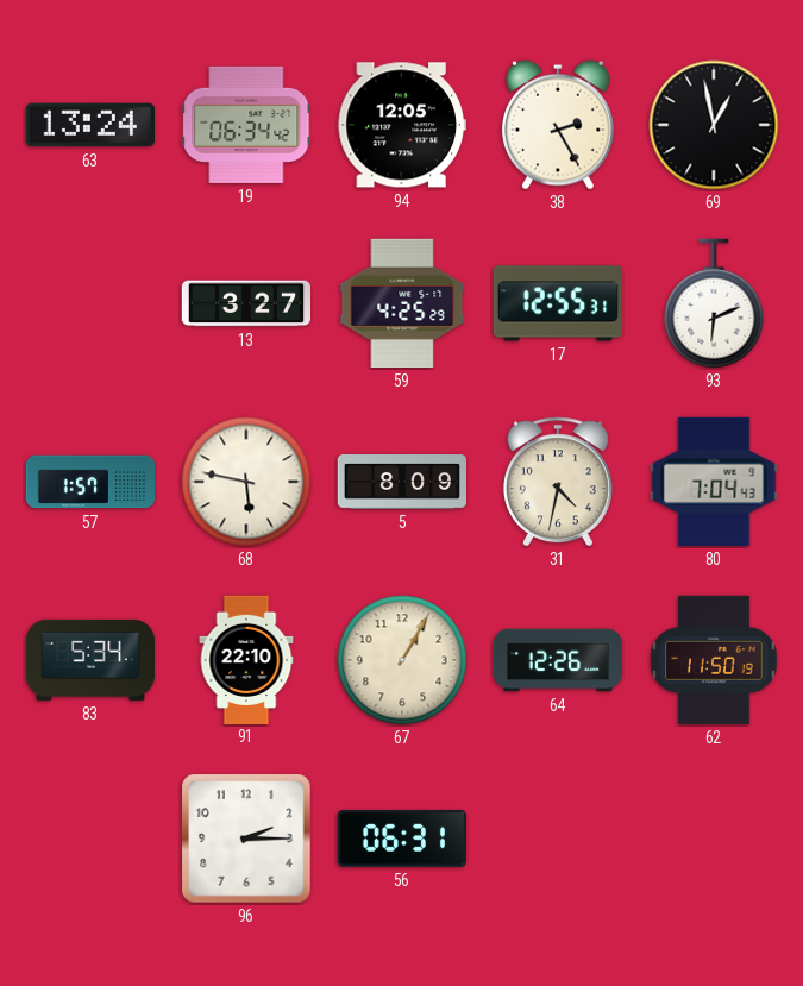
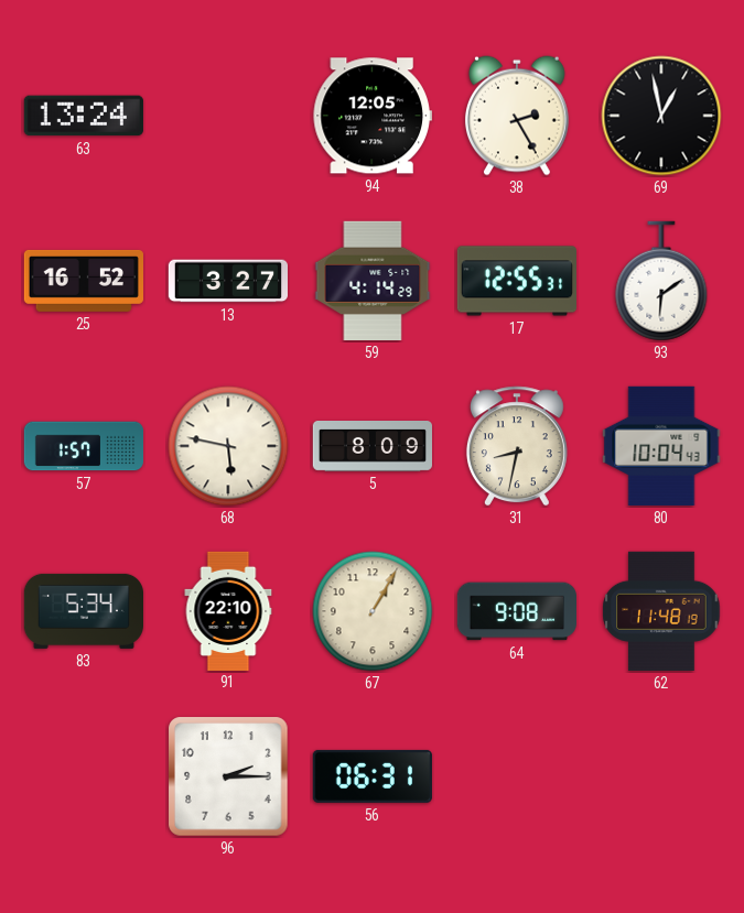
19: 06:34 -> none
25: none -> 16:52
59: 4:25 -> 4:14
93: 6:11 -> 6:09
31: 4:32 -> 8:32
80: 7:04 -> 10:04
64: 12:26 -> 9:08
62: 11:50 -> 11:48
